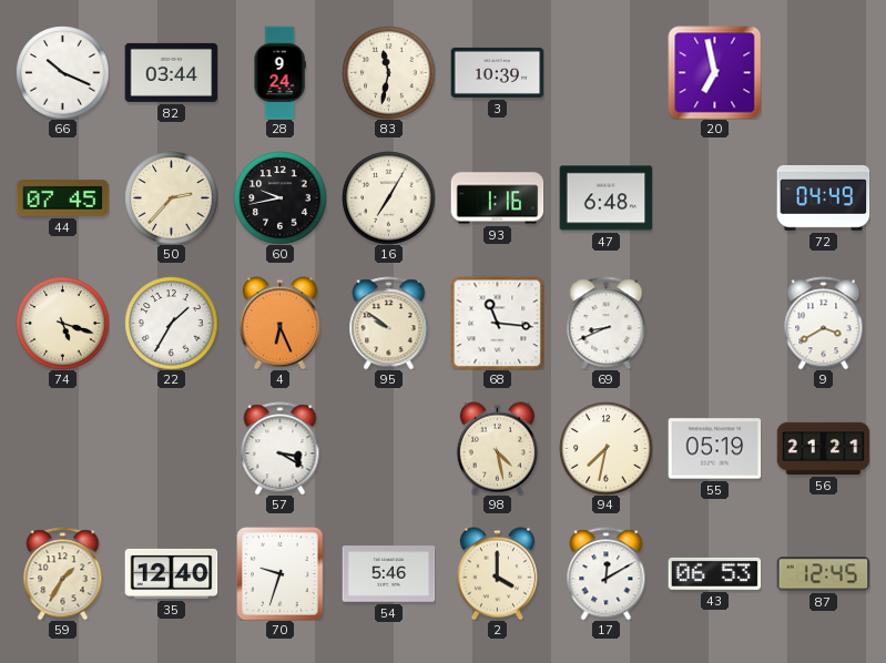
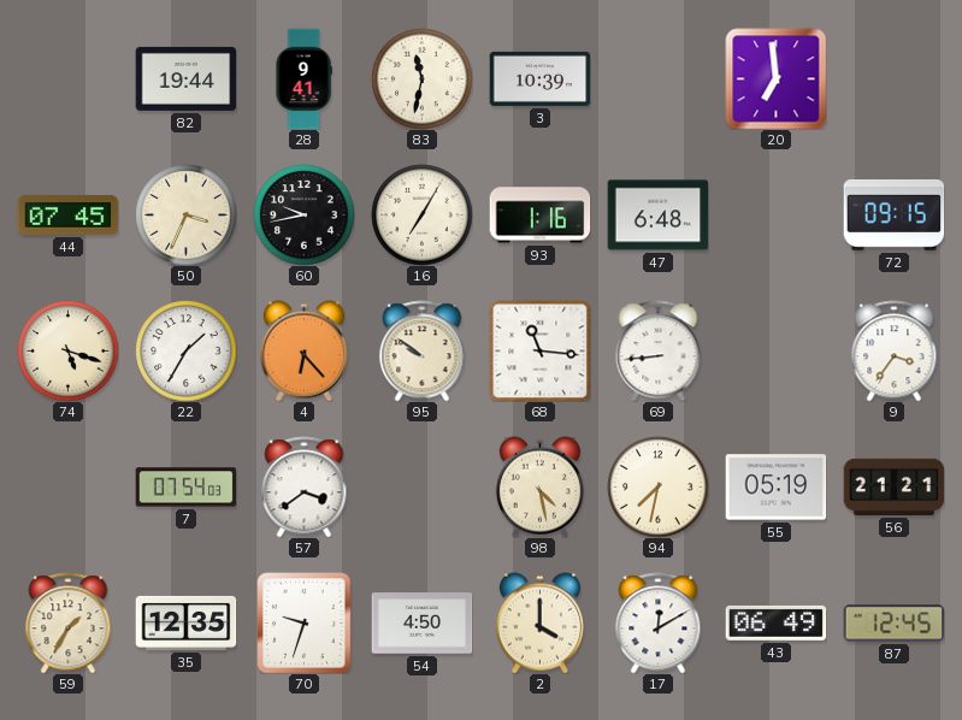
66: 10:19 -> none
82: 03:44 -> 19:44
28: 9:24 -> 9:41
20: 6:58 -> 6:59
50: 2:37 -> 3:34
72: 04:49 -> 09:15
4: 6:26 -> 6:23
69: 8:41 -> 8:44
9: 3:40 -> 3:36
7: none -> 07:54
57: 3:20 -> 3:39
35: 12:40 -> 12:35
54: 5:46 -> 4:50
43: 06:53 -> 06:49
